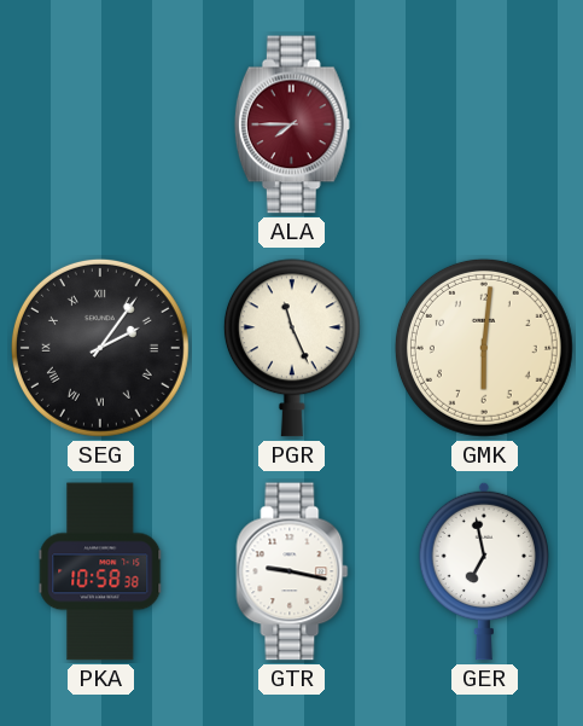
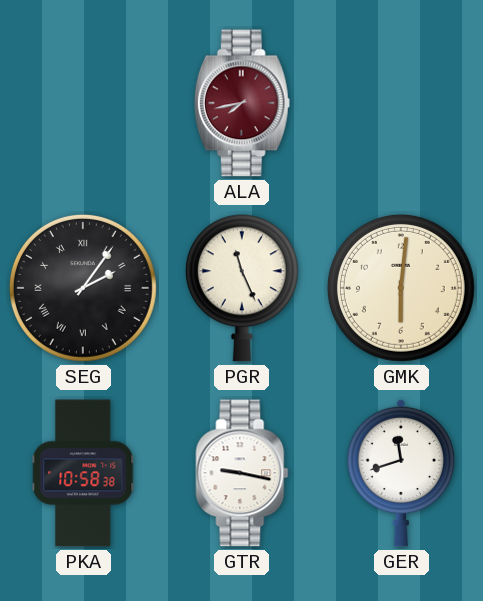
ALA: 7:45 -> 7:43
GER: 6:58 -> 11:42
